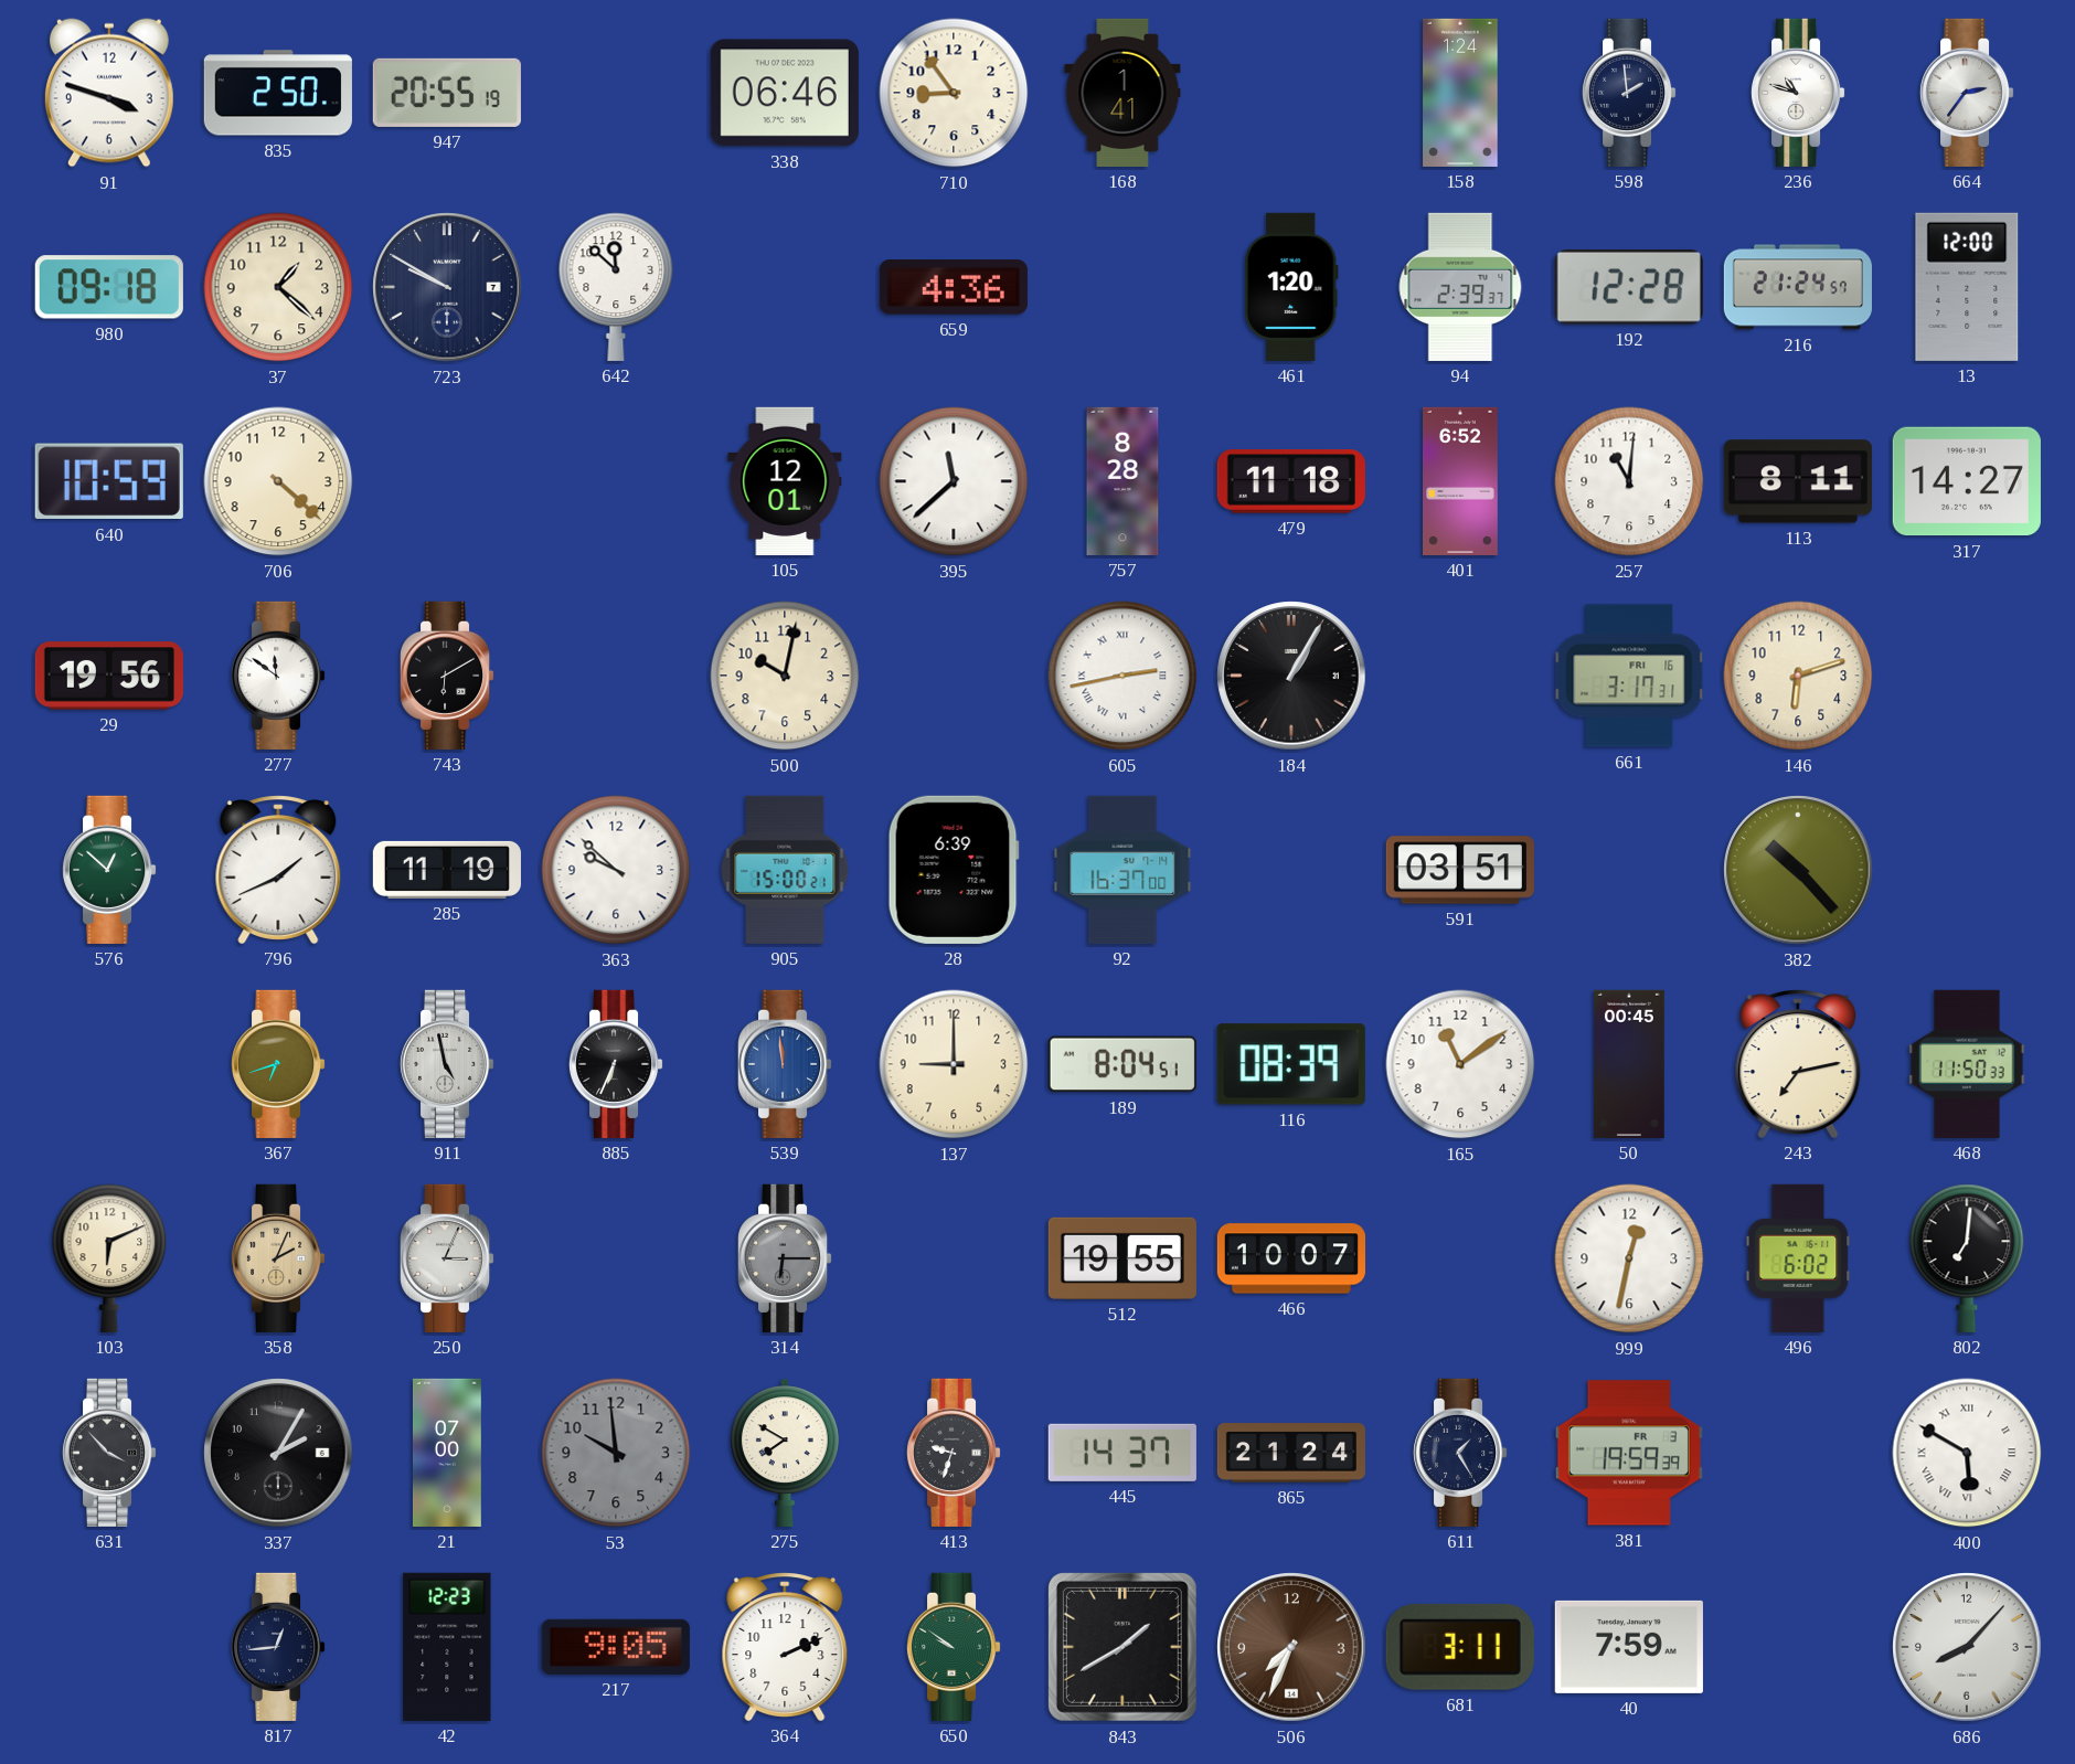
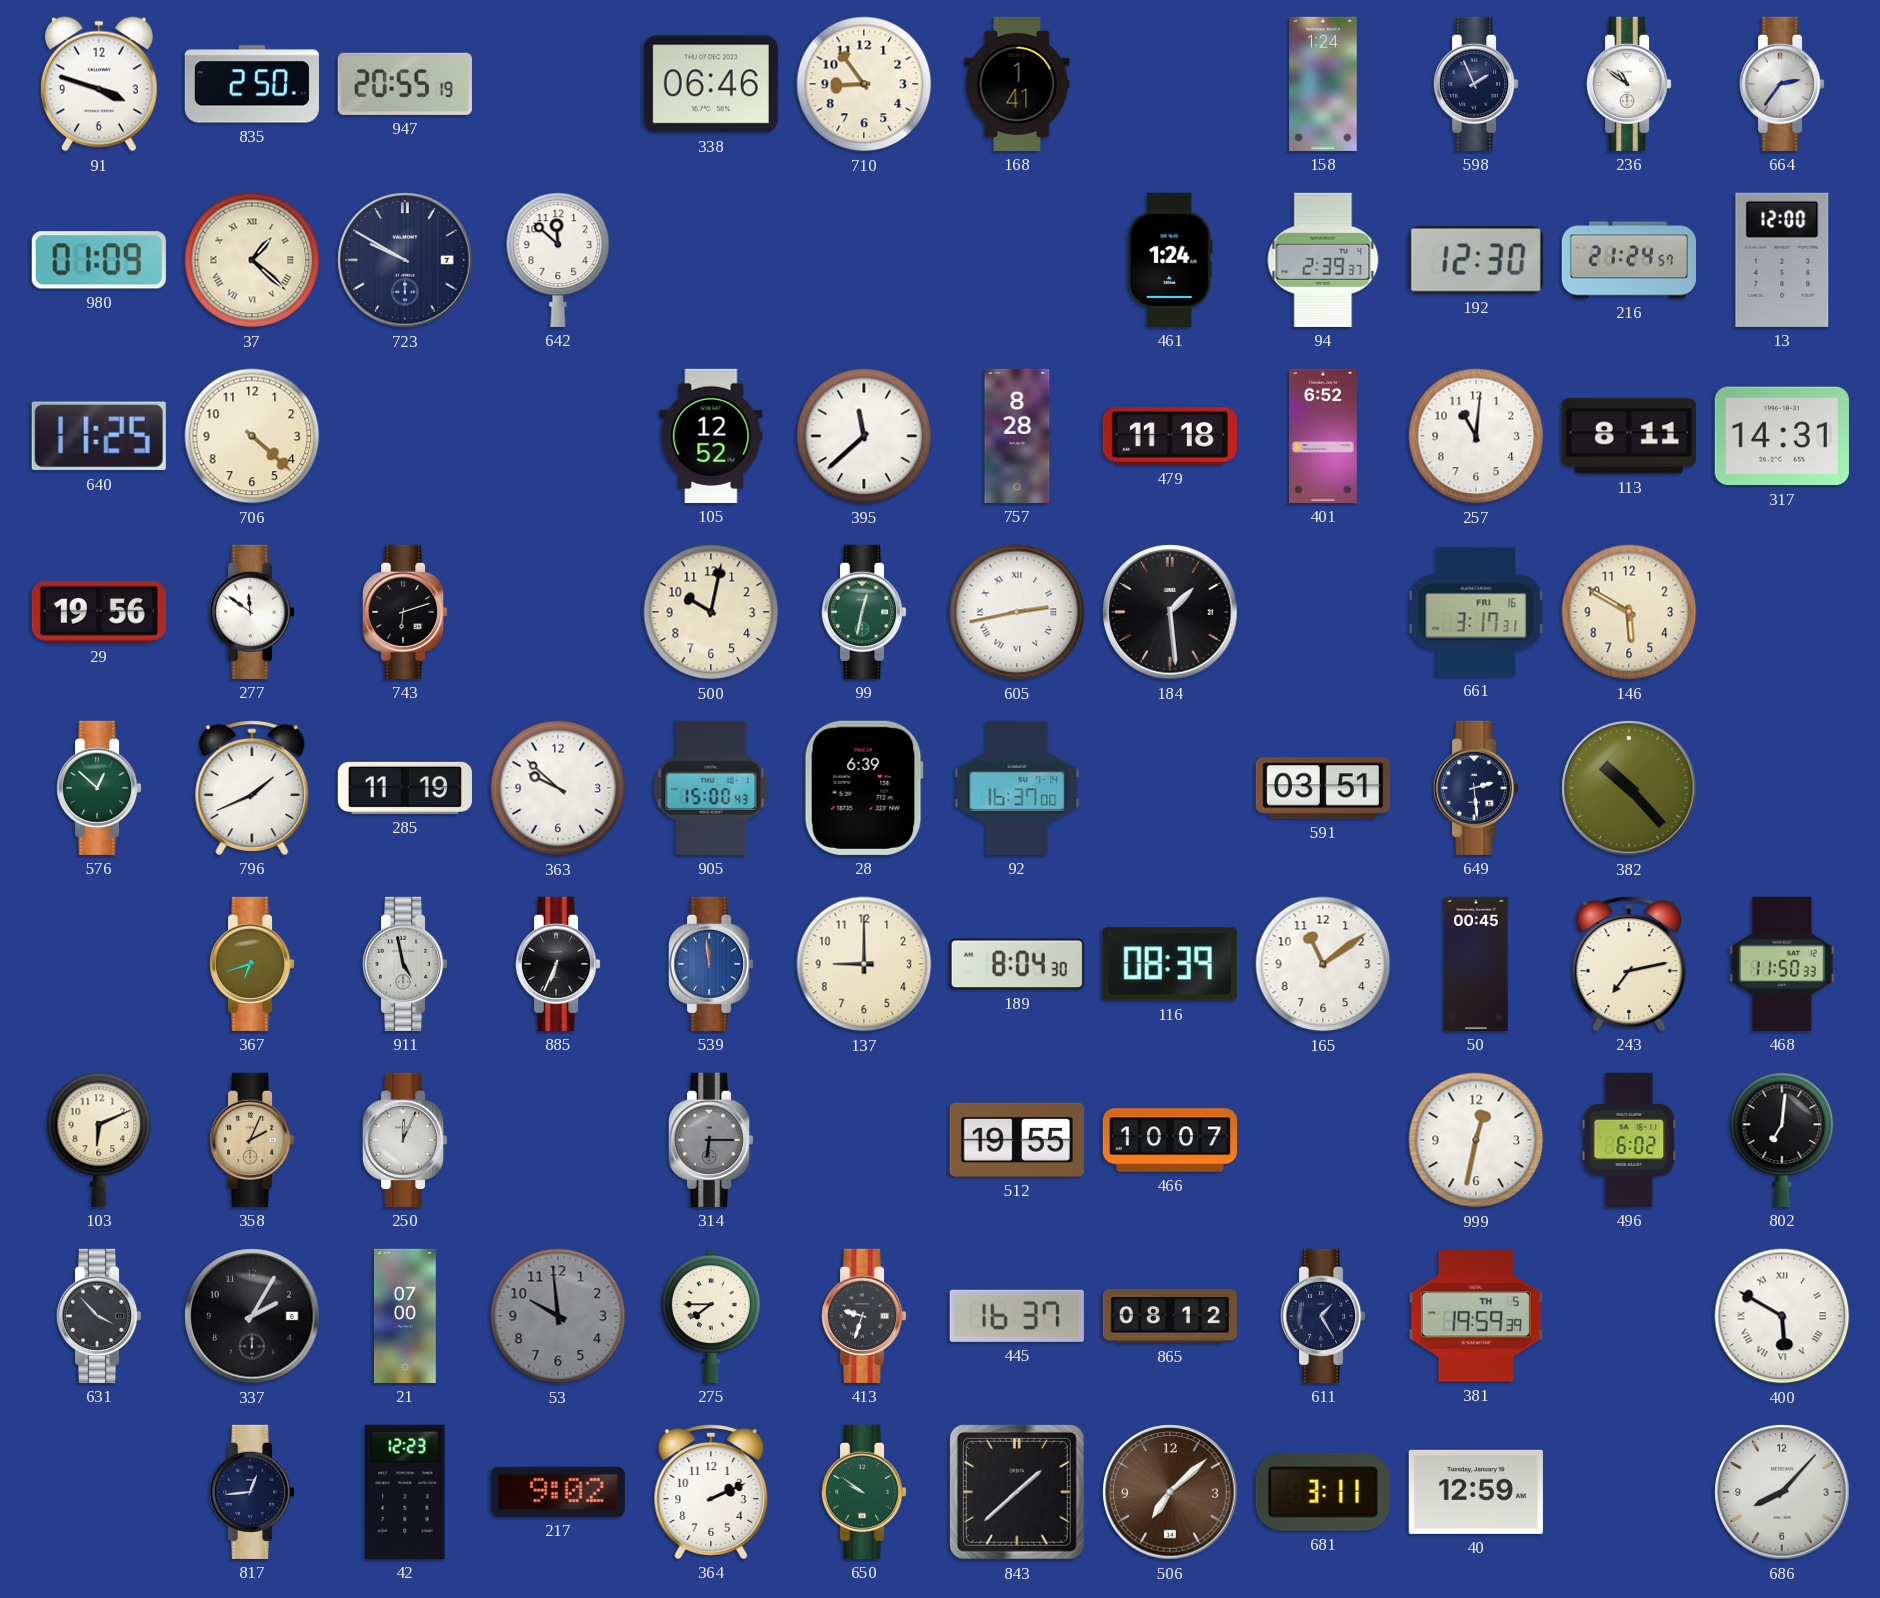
598: 1:59 -> 1:56
236: 10:48 -> 10:51
980: 09:18 -> 01:09
37 numerals: Arabic -> Roman
659: 4:36 -> none
461: 1:20 -> 1:24
192: 12:28 -> 12:30
640: 10:59 -> 11:25
105: 12:01 -> 12:52
317: 14:27 -> 14:31
743: 6:10 -> 6:12
99: none -> 12:32
184: 1:05 -> 1:29
146: 6:12 -> 5:50
905: 15:00:21 -> 15:00:43
649: none -> 2:29
189: 8:04:51 -> 8:04:30
250: 3:04 -> 12:04
275: 7:50 -> 7:45
445: 14:37 -> 16:37
865: 21:24 -> 08:12
381 date: FR 3 -> TH 5
217: 9:05 -> 9:02
843: 1:40 -> 1:38
506: 7:34 -> 7:08
40: 7:59 -> 12:59
